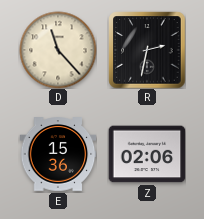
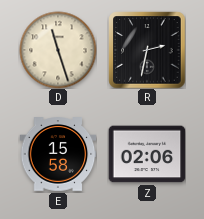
D: 11:23 -> 11:27
E: 15:36 -> 15:58
